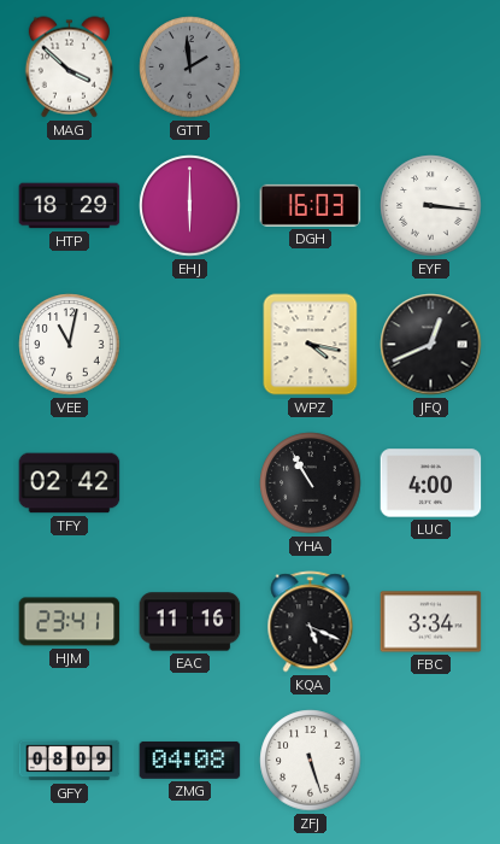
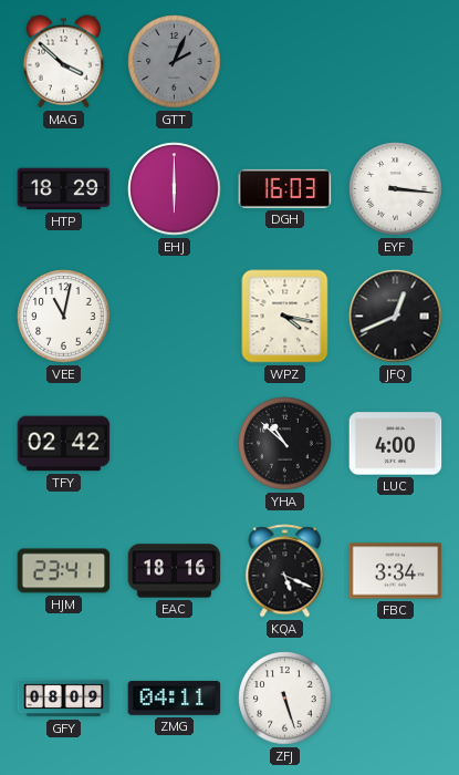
GTT: 1:59 -> 2:04
YHA: 10:55 -> 10:52
EAC: 11:16 -> 18:16
ZMG: 04:08 -> 04:11
